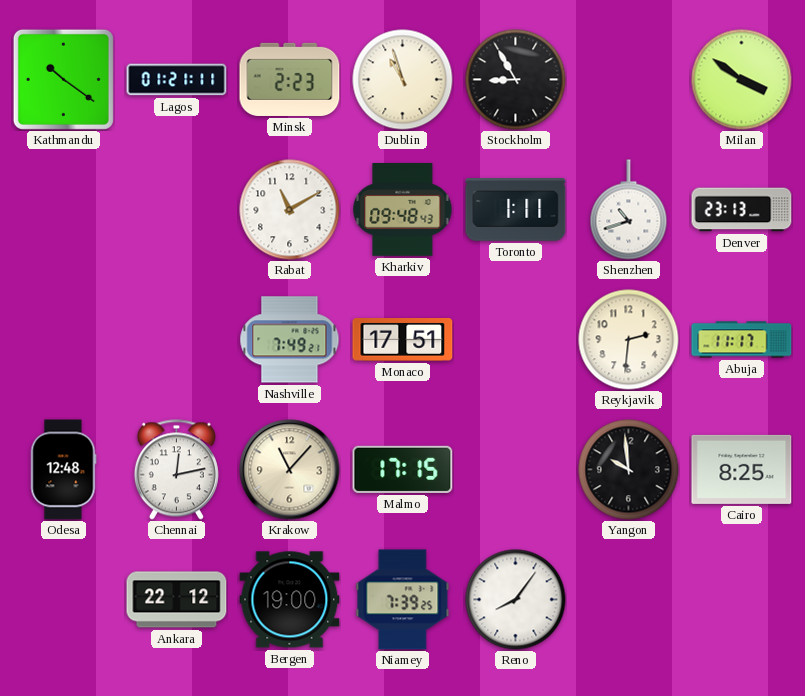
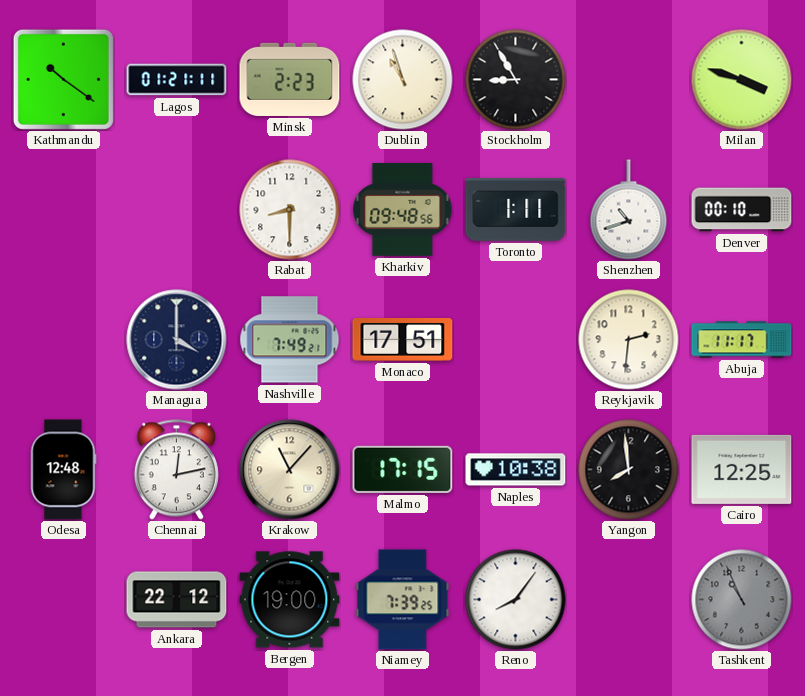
Milan: 3:51 -> 3:48
Rabat: 11:10 -> 8:30
Kharkiv: 09:48:43 -> 09:48:56
Denver: 23:13 -> 00:10
Managua: none -> 4:00
Naples: none -> 10:38
Yangon: 9:59 -> 7:59
Cairo: 8:25 -> 12:25
Tashkent: none -> 10:56
